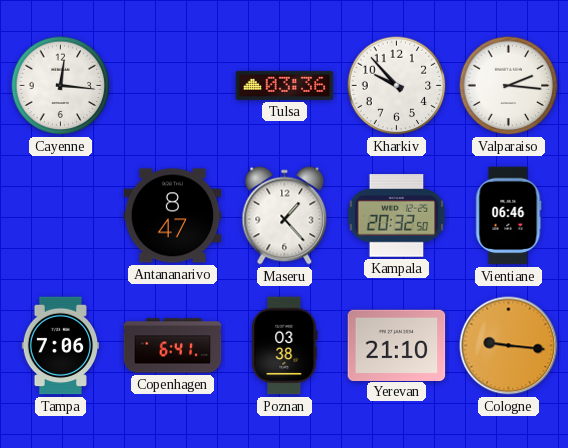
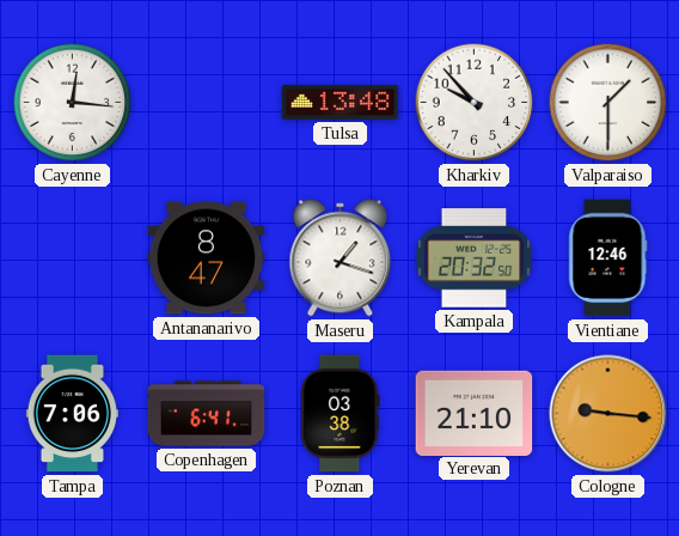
Tulsa: 03:36 -> 13:48
Valparaiso: 2:16 -> 1:30
Maseru: 1:23 -> 1:18
Vientiane: 06:46 -> 12:46
